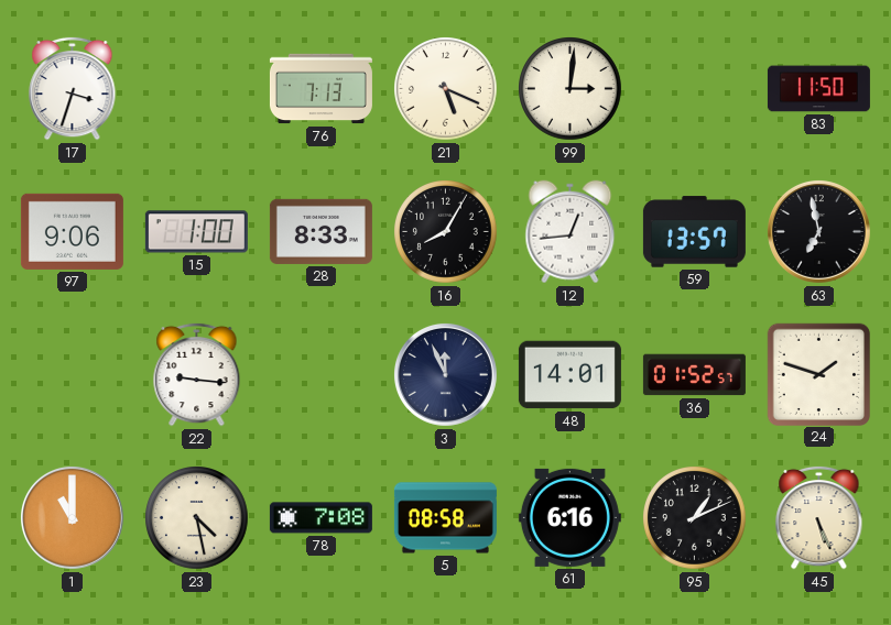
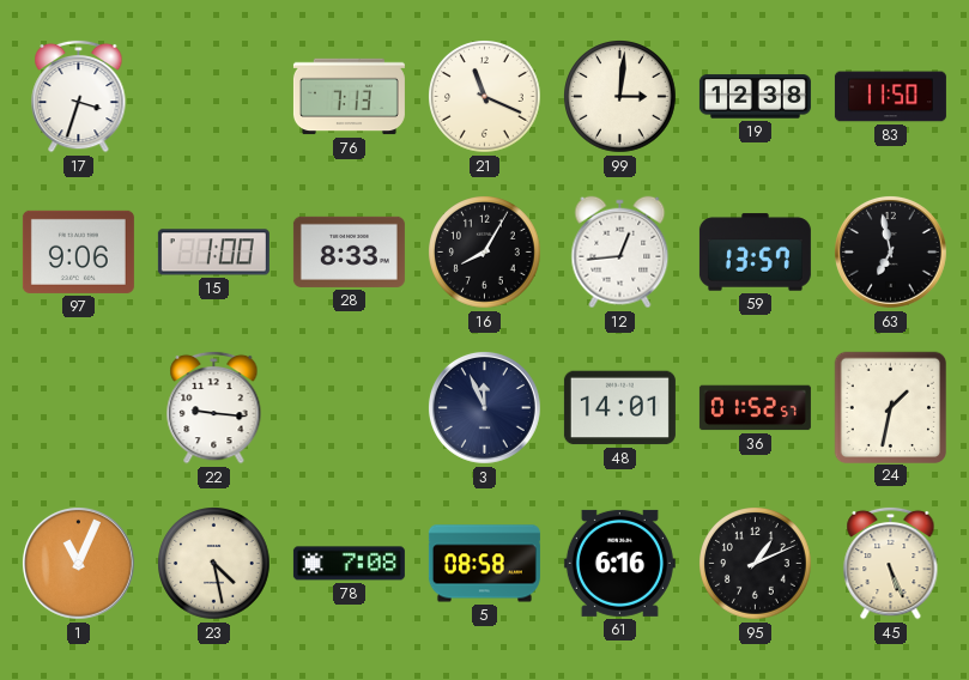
21: 5:19 -> 11:19
19: none -> 12:38
24: 1:48 -> 1:32
1: 11:00 -> 11:04
